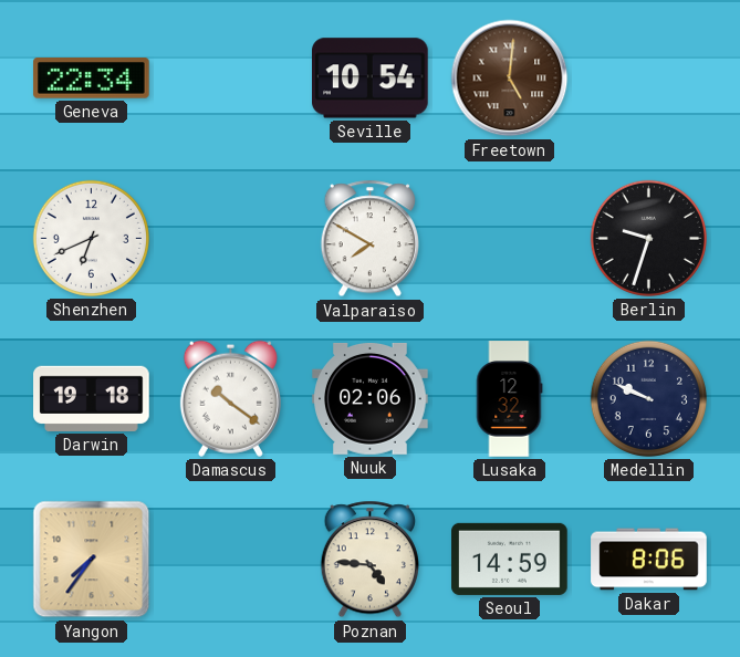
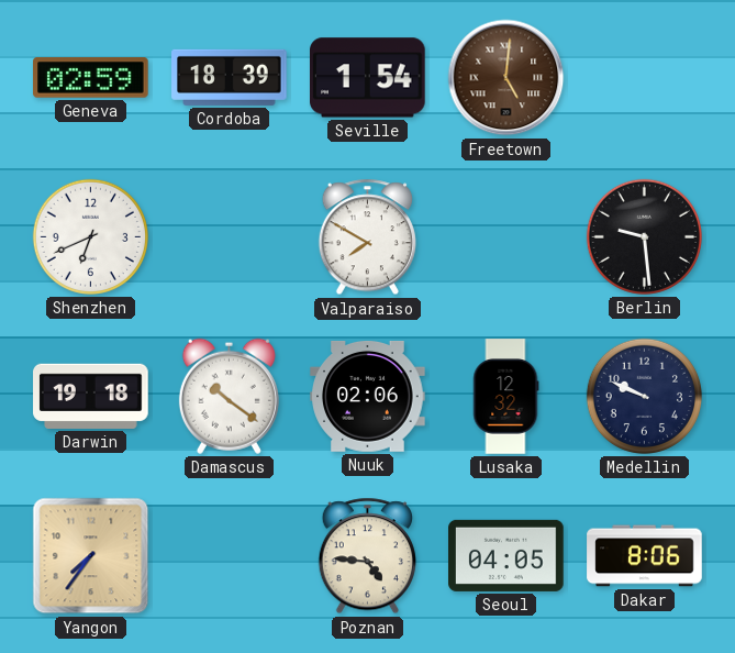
Geneva: 22:34 -> 02:59
Cordoba: none -> 18:39
Seville: 10:54 -> 1:54
Berlin: 9:33 -> 9:29
Seoul: 14:59 -> 04:05
